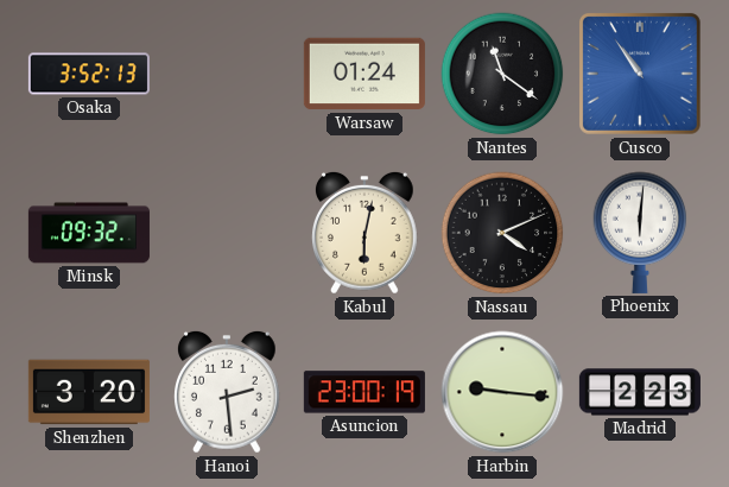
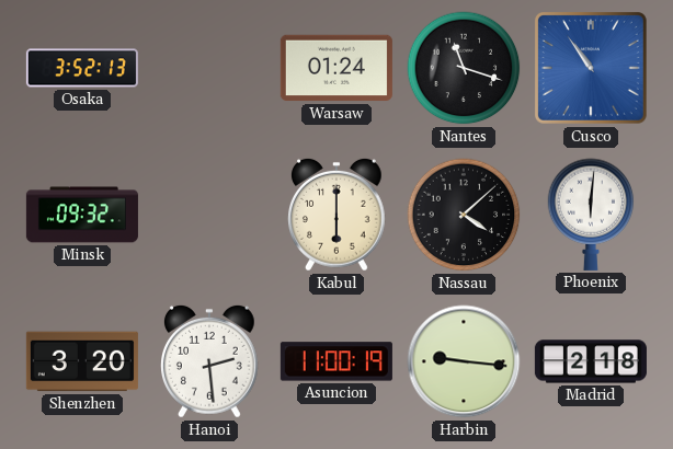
Nantes: 11:21 -> 11:18
Kabul: 6:02 -> 6:00
Nassau: 4:11 -> 4:08
Asuncion: 23:00 -> 11:00
Madrid: 2:23 -> 2:18
